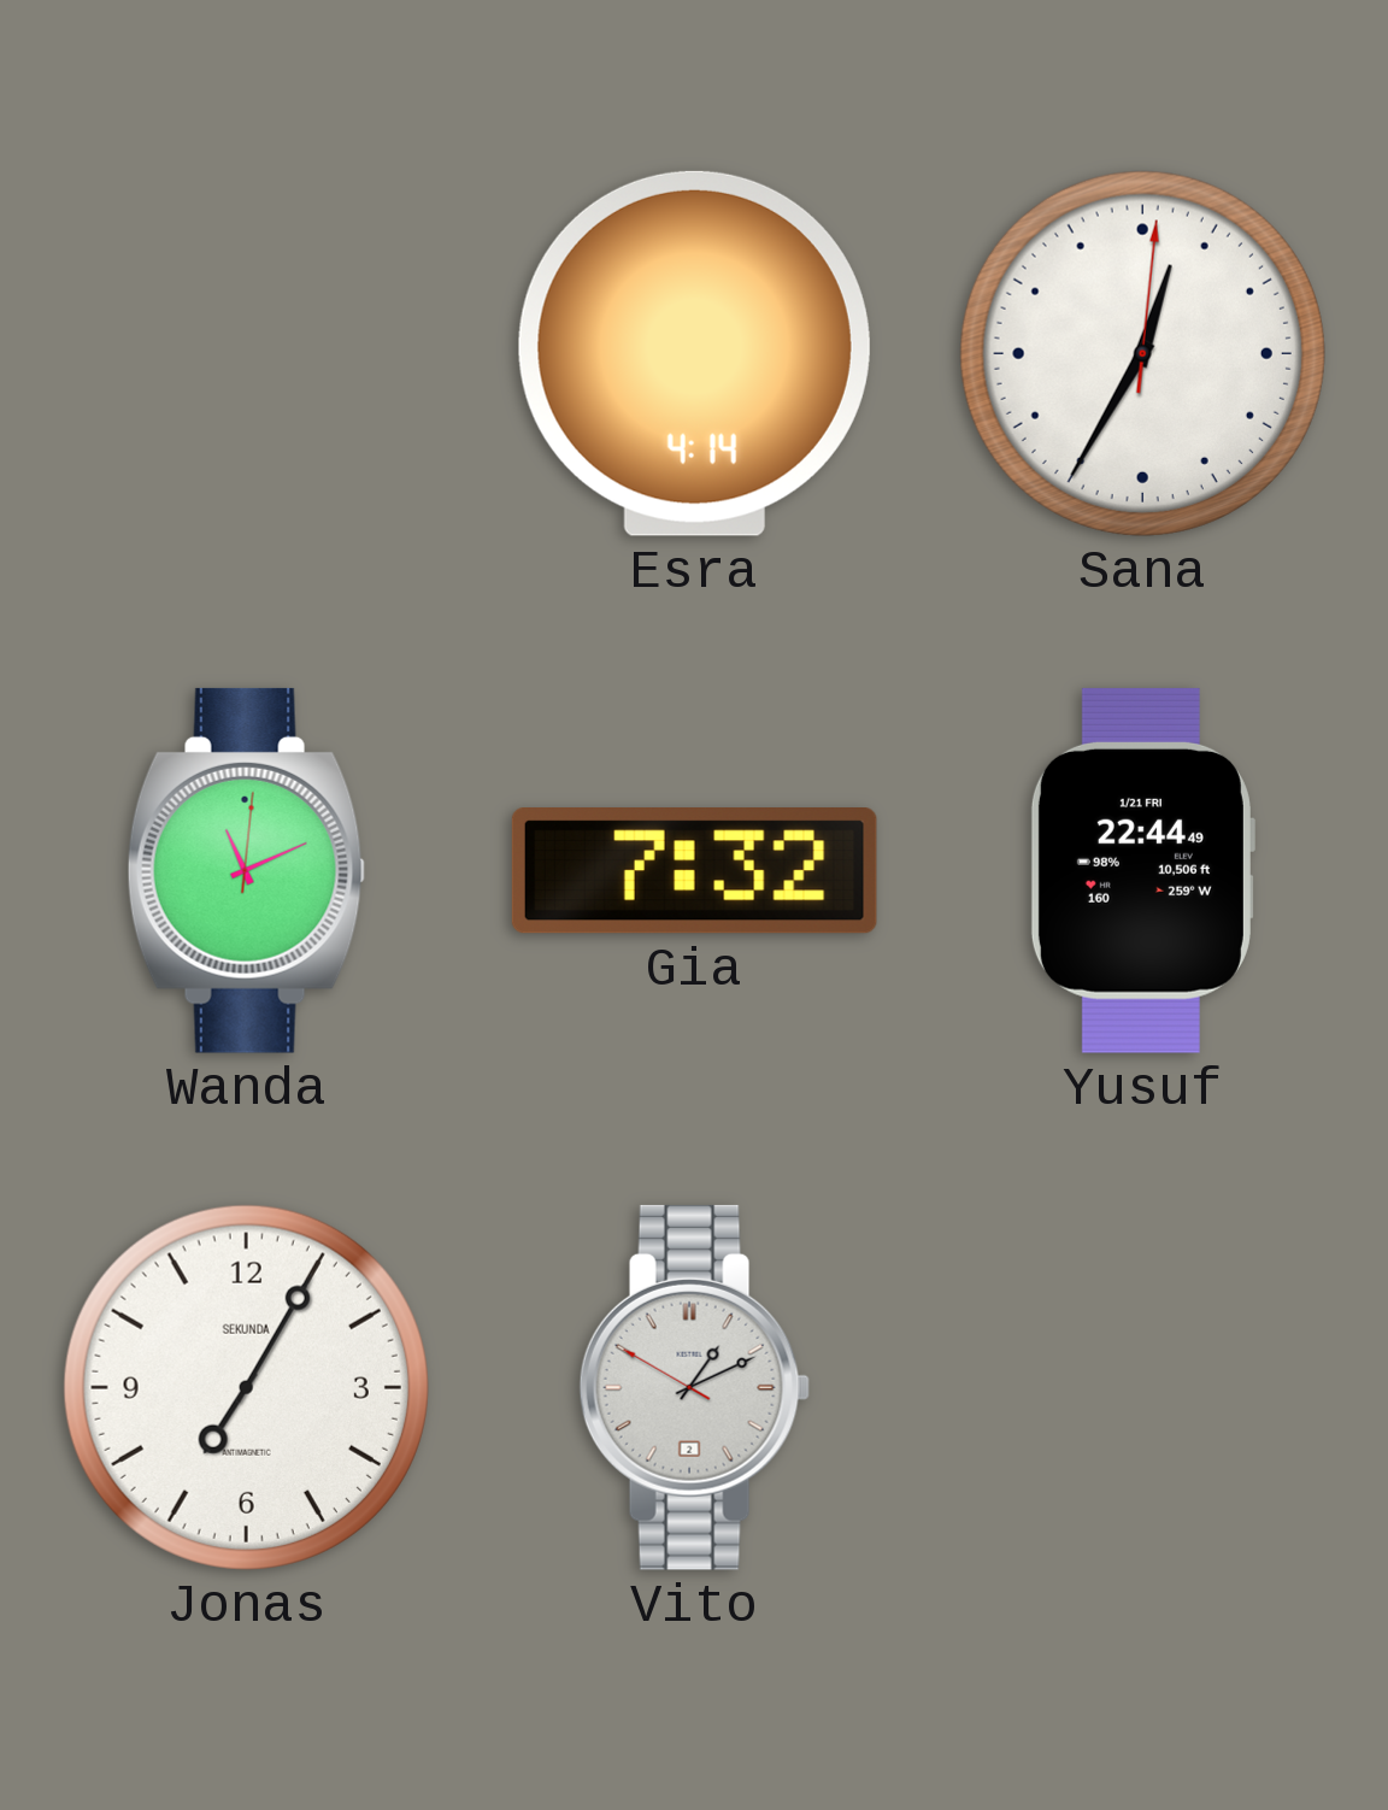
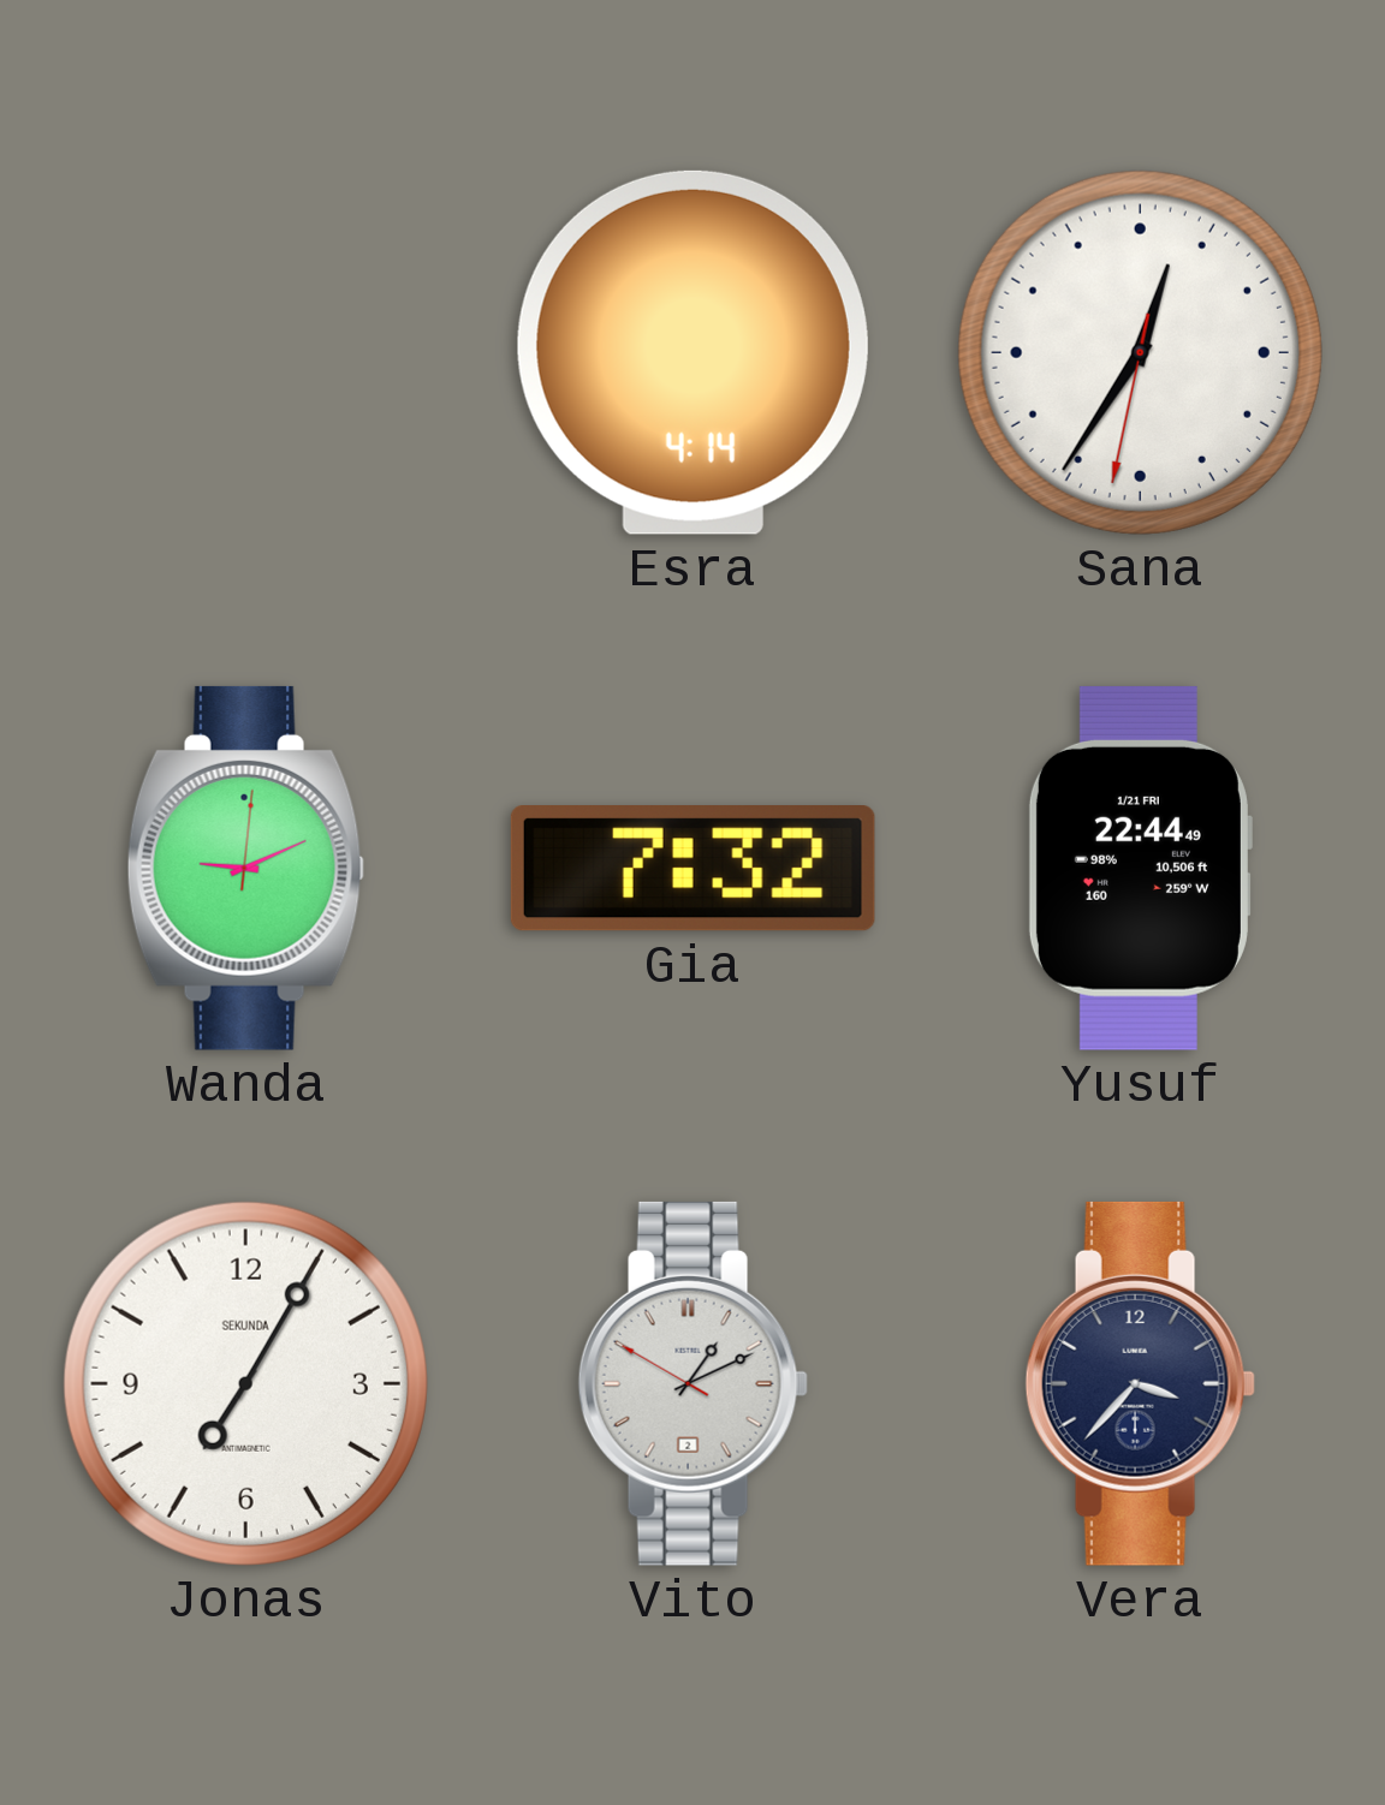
Sana: 12:35:01 -> 12:35:32
Wanda: 11:11 -> 9:11
Vera: none -> 3:37
